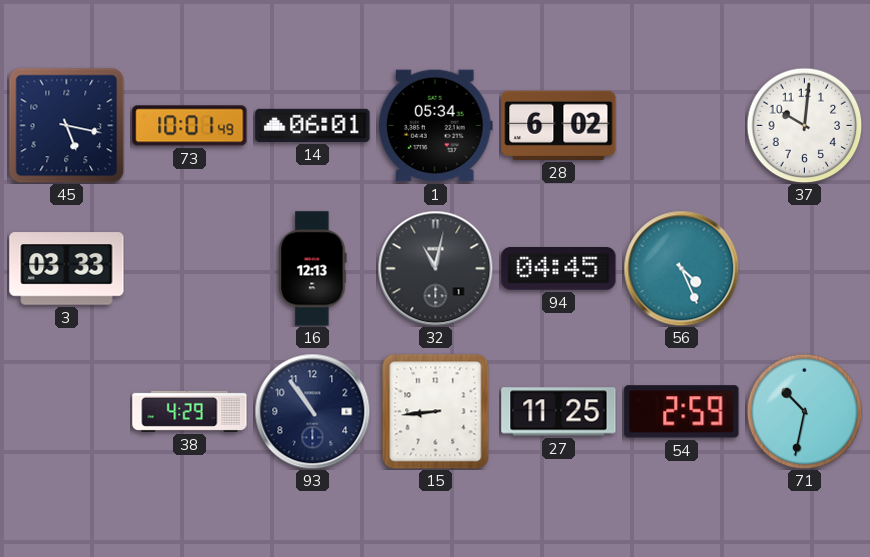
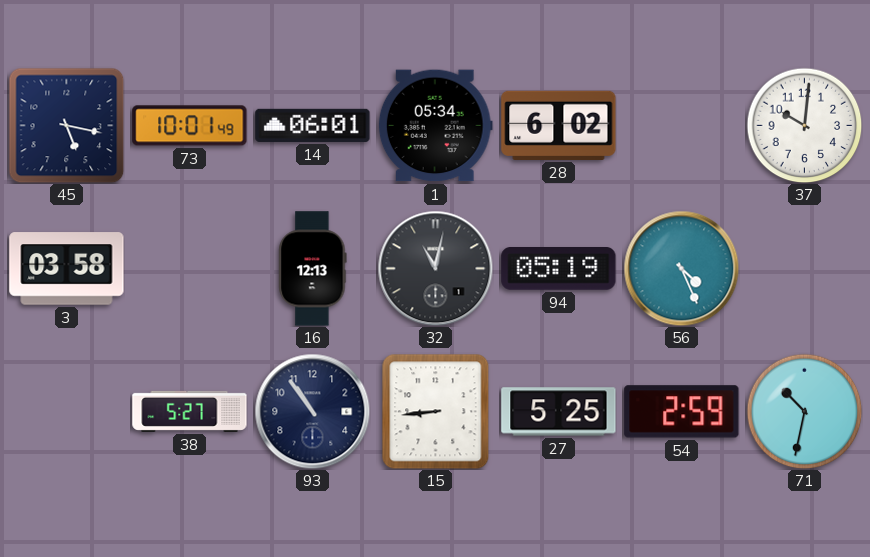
3: 03:33 -> 03:58
94: 04:45 -> 05:19
38: 4:29 -> 5:27
27: 11:25 -> 5:25
